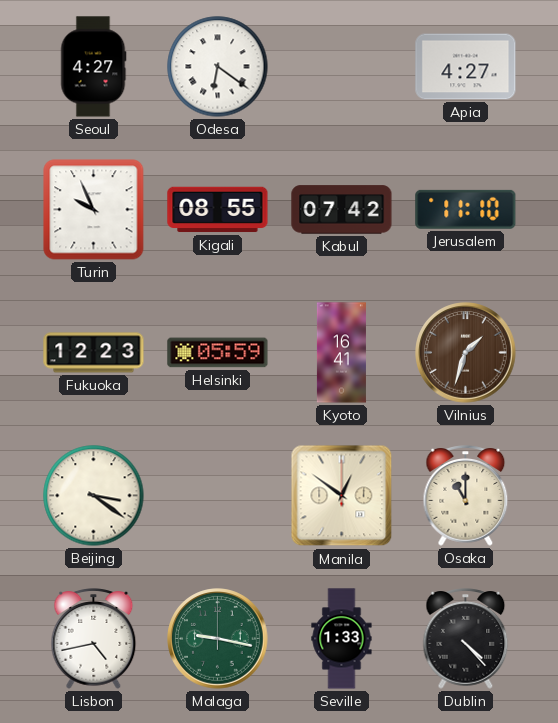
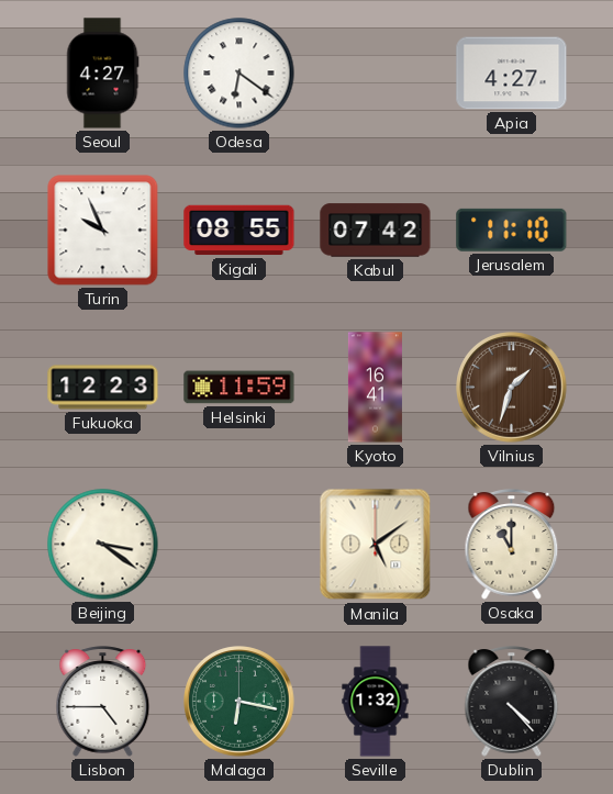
Helsinki: 05:59 -> 11:59
Manila: 12:51 -> 5:09
Lisbon: 4:43 -> 4:45
Malaga: 9:17 -> 6:17
Seville: 1:33 -> 1:32
